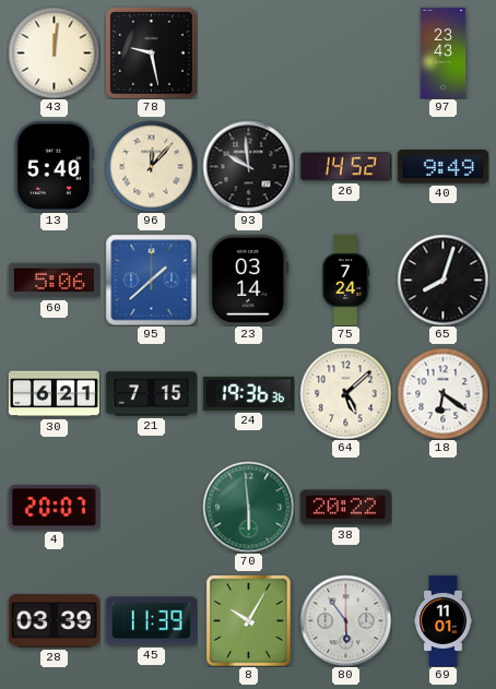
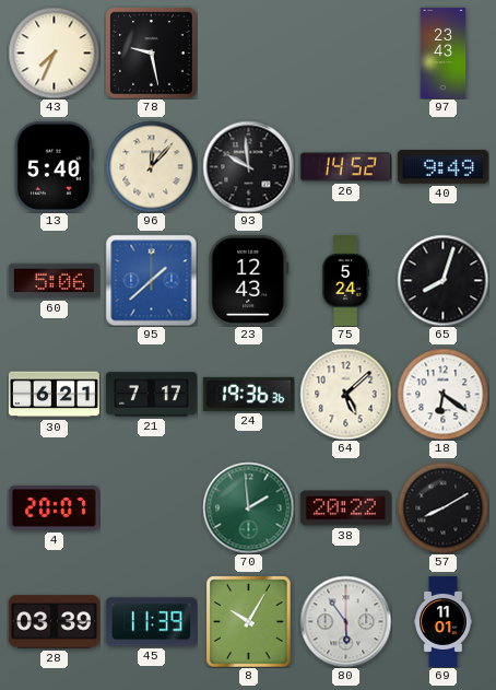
43: 12:01 -> 7:34
23: 03:14 -> 12:43
75: 7:24 -> 5:24
21: 7:15 -> 7:17
70: 5:59 -> 1:59
57: none -> 8:10
